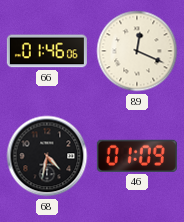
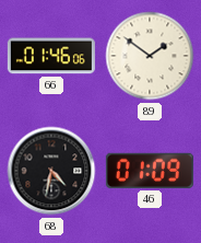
89: 12:19 -> 1:51
